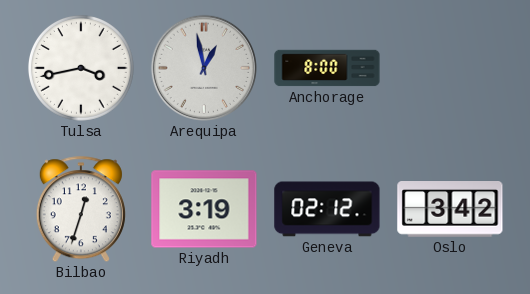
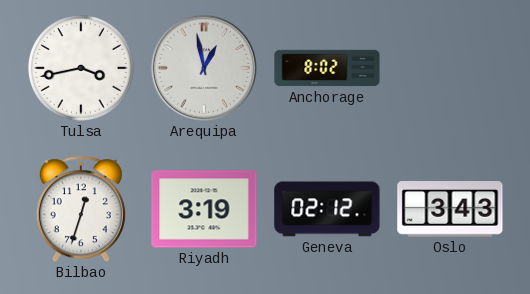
Anchorage: 8:00 -> 8:02
Oslo: 3:42 -> 3:43
